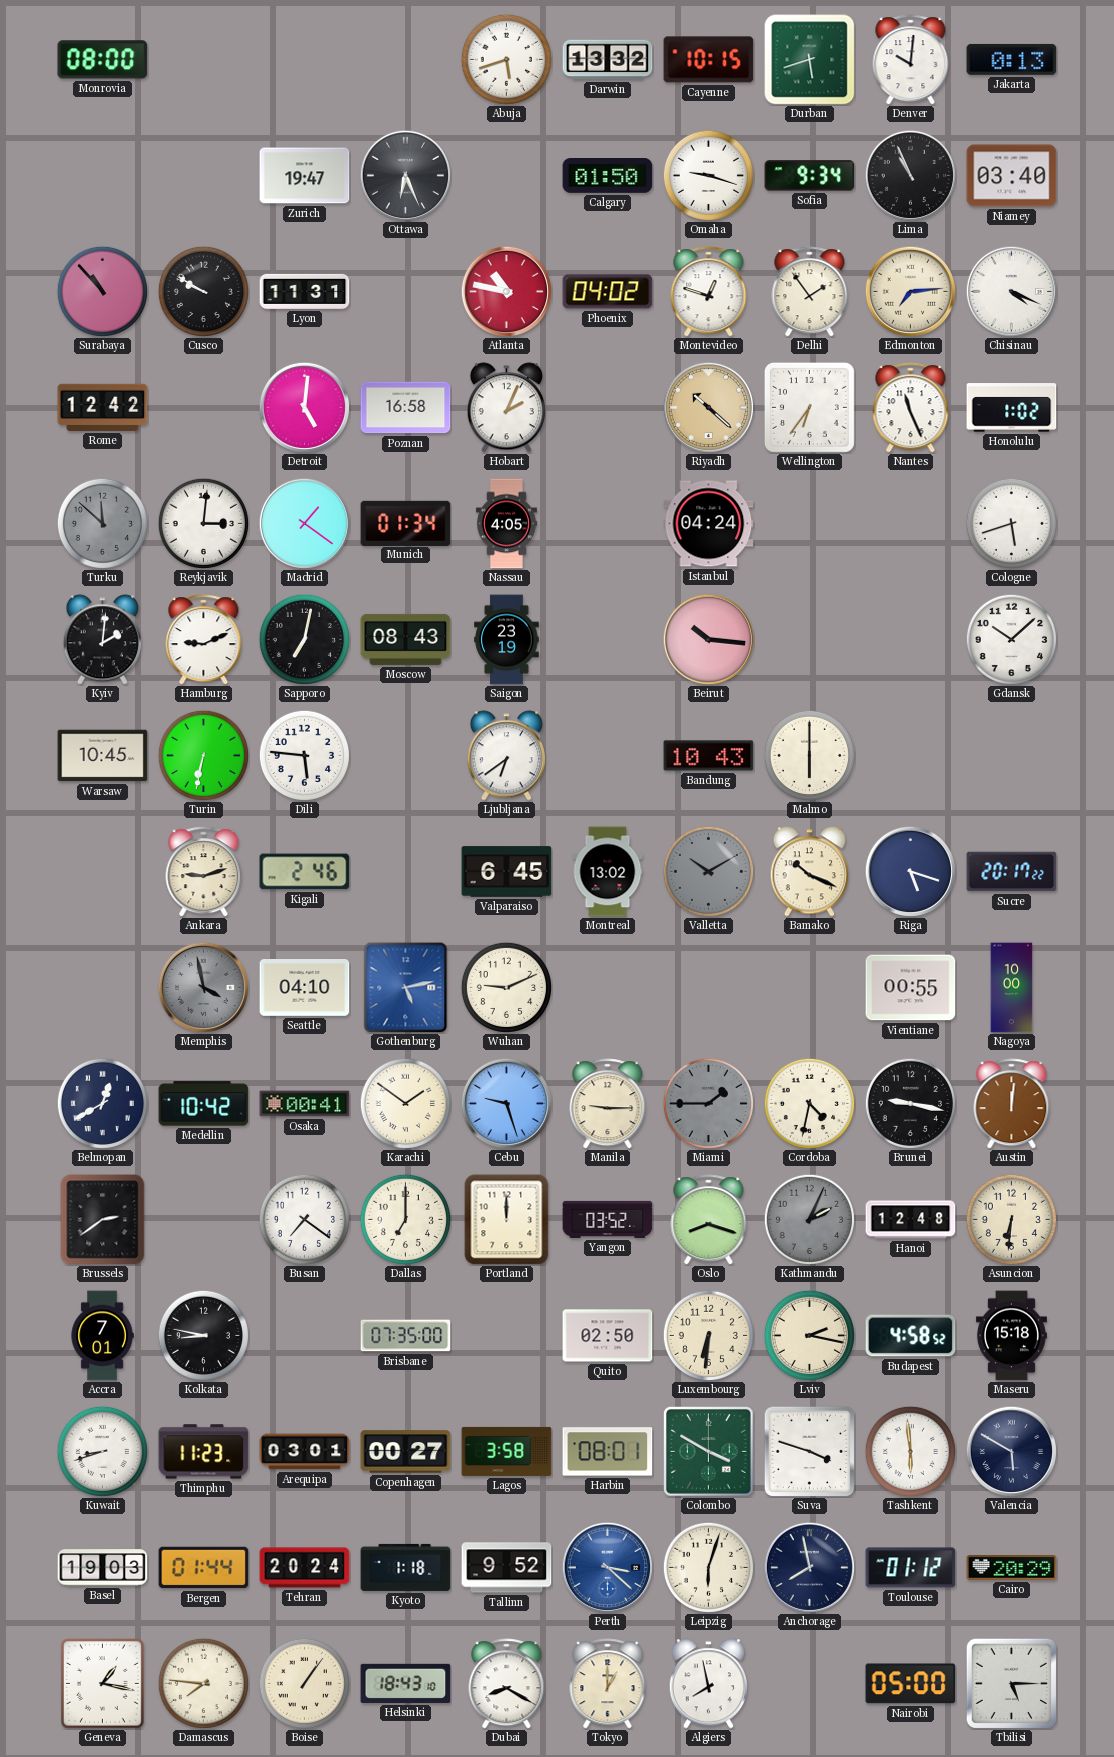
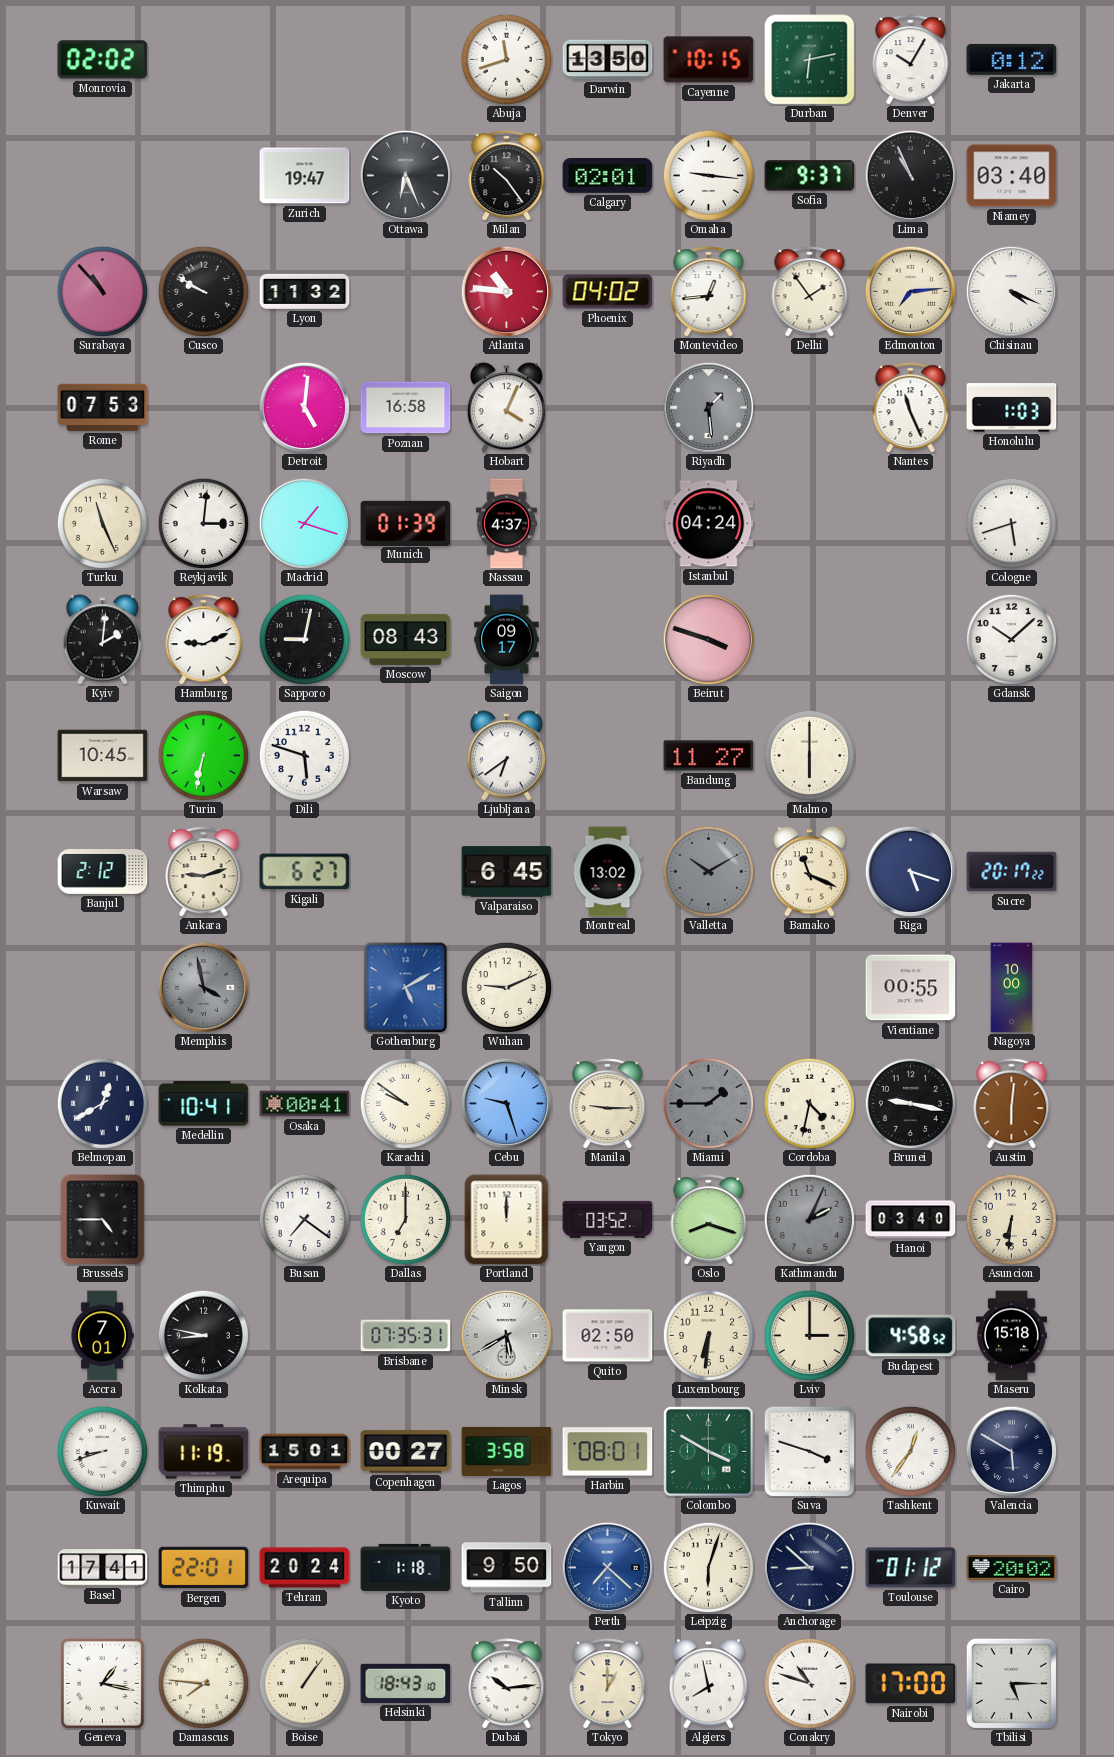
Monrovia: 08:00 -> 02:02
Abuja: 5:42 -> 11:42
Darwin: 13:32 -> 13:50
Durban: 5:42 -> 6:13
Denver: 10:01 -> 10:05
Jakarta: 0:13 -> 0:12
Milan: none -> 10:24
Calgary: 01:50 -> 02:01
Omaha: 9:18 -> 9:16
Sofia: 9:34 -> 9:37
Lyon: 11:31 -> 11:32
Atlanta: 10:47 -> 10:46
Montevideo: 12:48 -> 12:44
Rome: 12:42 -> 07:53
Hobart: 2:04 -> 4:04
Riyadh: 10:22 -> 1:29
Riyadh dial: champagne -> grey
Wellington: 6:36 -> none
Honolulu: 1:02 -> 1:03
Turku: 11:52 -> 11:26
Turku dial: grey -> cream
Madrid: 1:21 -> 1:18
Munich: 01:34 -> 01:39
Nassau: 4:05 -> 4:37
Sapporo: 7:02 -> 9:02
Saigon: 23:19 -> 09:17
Beirut: 10:16 -> 3:48
Dili: 5:46 -> 5:48
Bandung: 10:43 -> 11:27
Banjul: none -> 2:12
Kigali: 2:46 -> 6:27
Bamako: 10:19 -> 11:19
Seattle: 04:10 -> none
Gothenburg: 5:13 -> 5:10
Medellin: 10:42 -> 10:41
Karachi: 1:51 -> 9:51
Austin: 12:01 -> 6:01
Brussels: 2:39 -> 4:45
Hanoi: 12:48 -> 03:40
Brisbane: 07:35:00 -> 07:35:31
Minsk: none -> 5:40
Lviv: 2:17 -> 3:00
Thimphu: 11:23 -> 11:19
Arequipa: 03:01 -> 15:01
Tashkent: 5:59 -> 12:36
Basel: 19:03 -> 17:41
Bergen: 01:44 -> 22:01
Tallinn: 9:52 -> 9:50
Perth: 3:22 -> 7:22
Anchorage: 7:58 -> 8:52
Cairo: 20:29 -> 20:02
Dubai: 8:20 -> 10:14
Conakry: none -> 10:48
Nairobi: 05:00 -> 17:00
